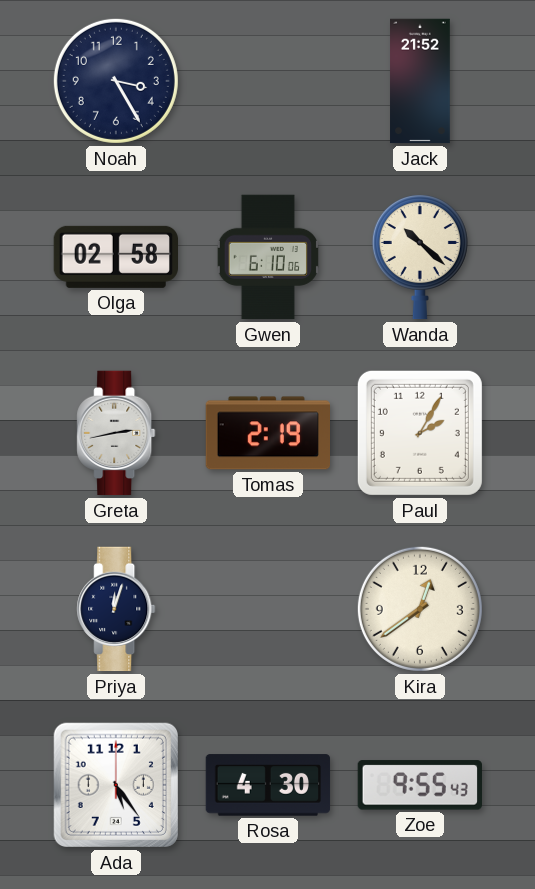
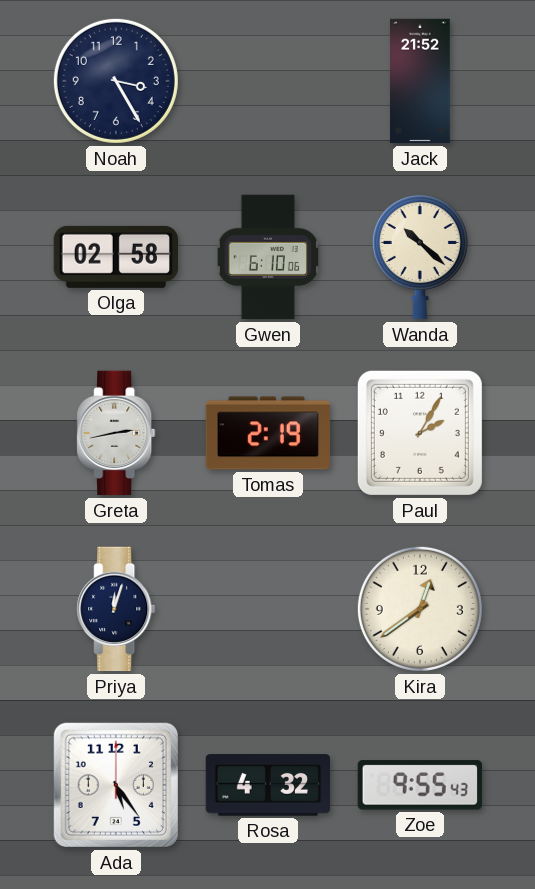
Rosa: 4:30 -> 4:32
